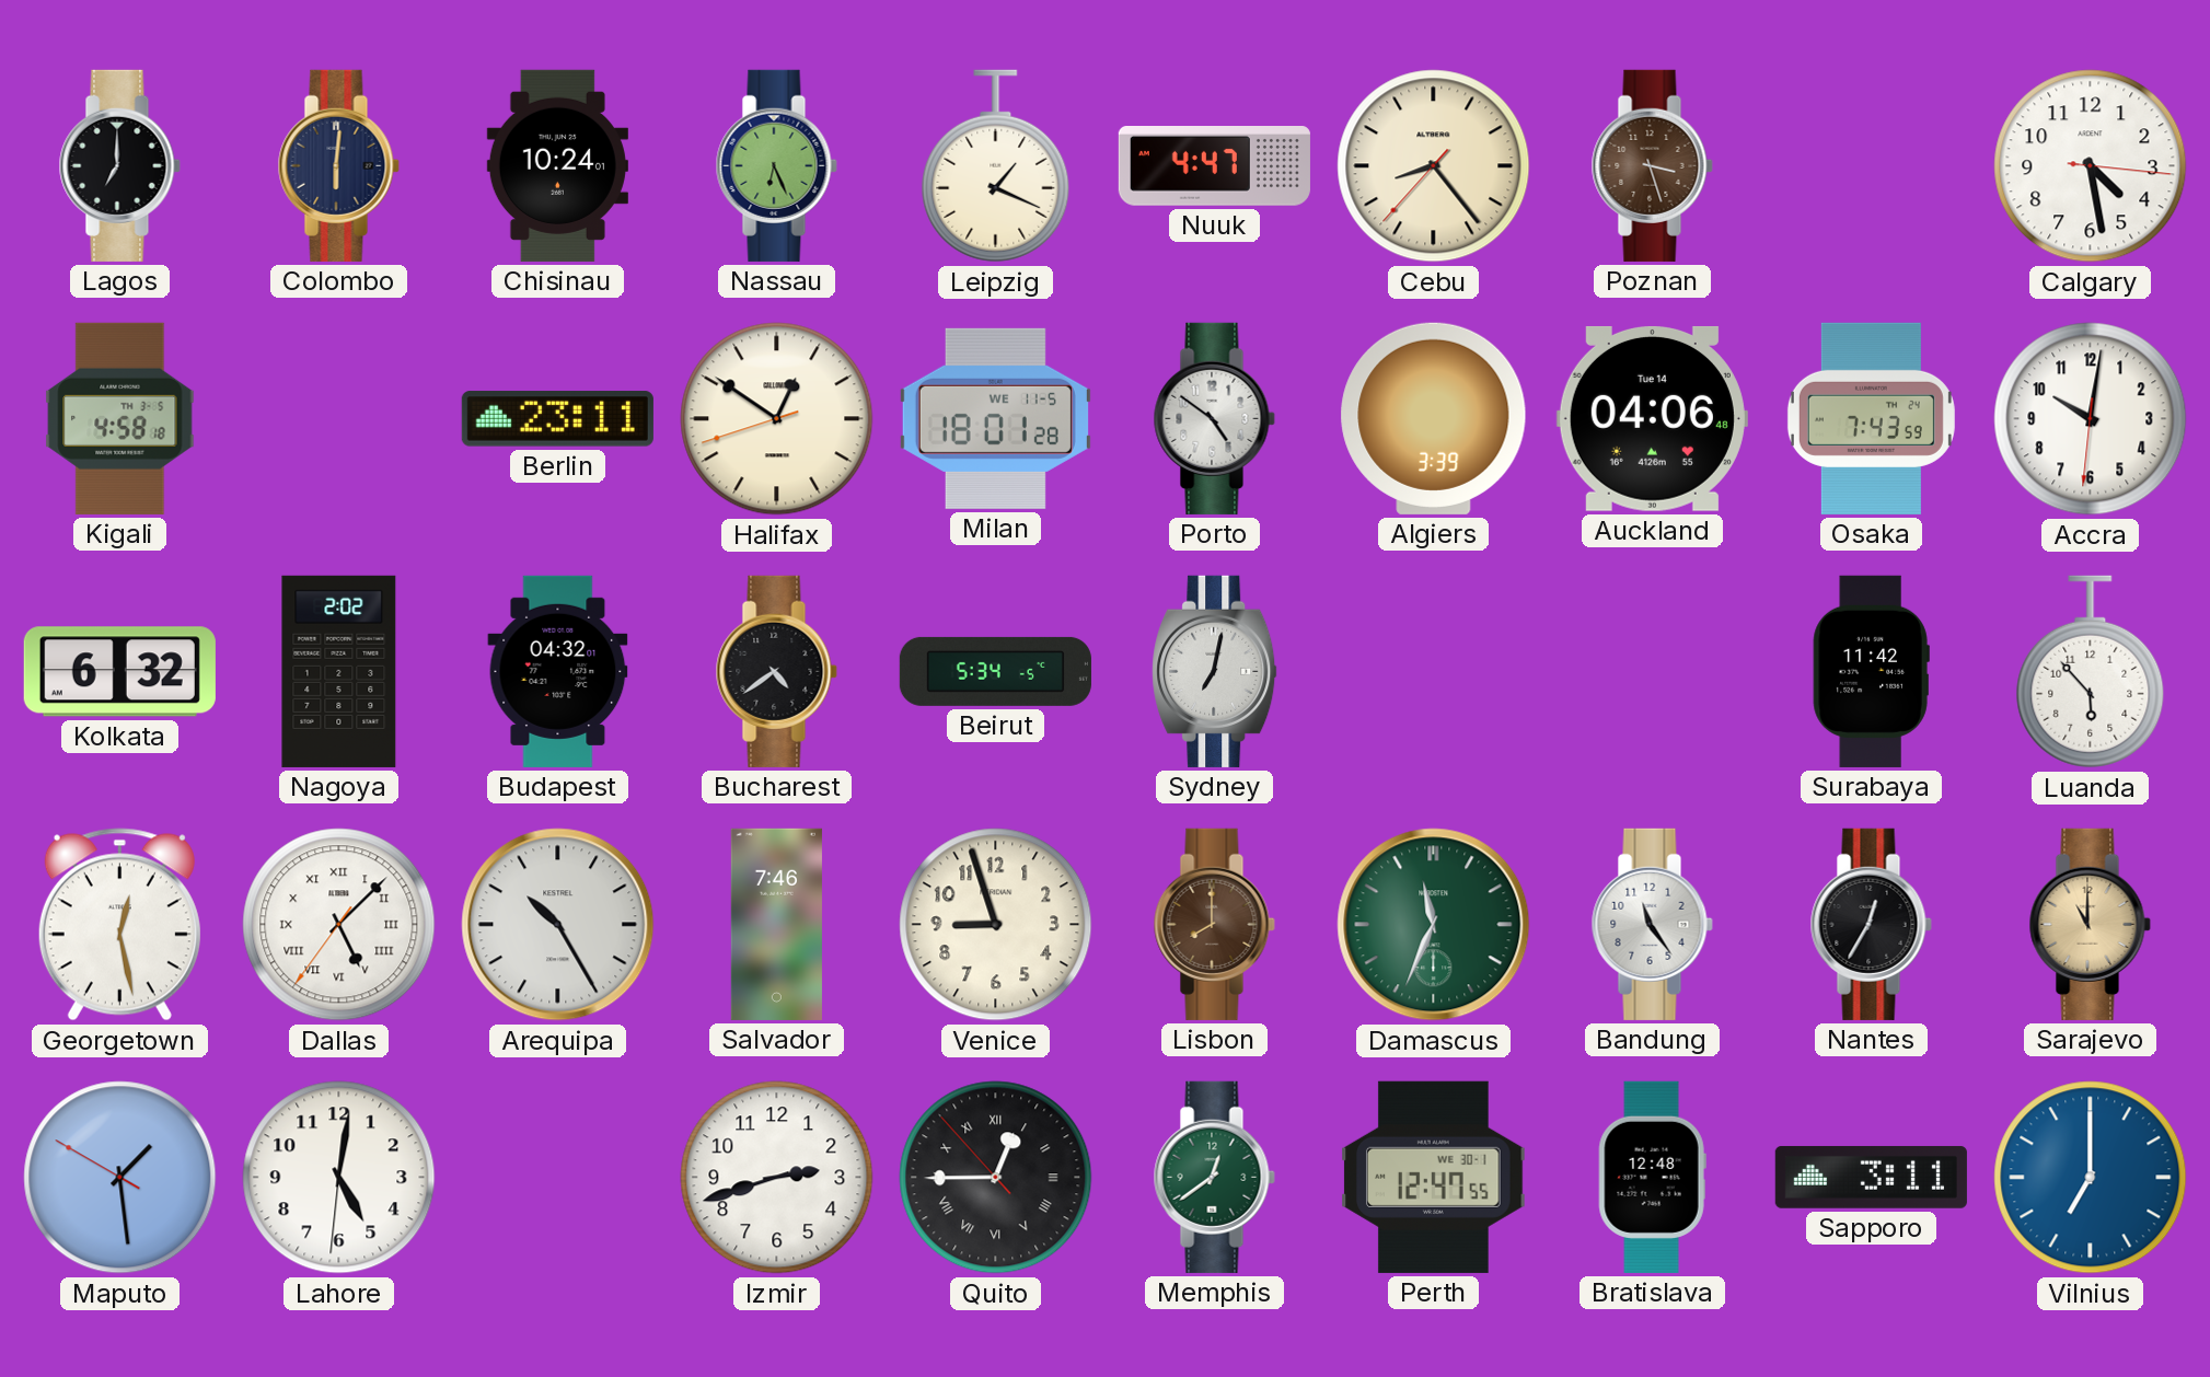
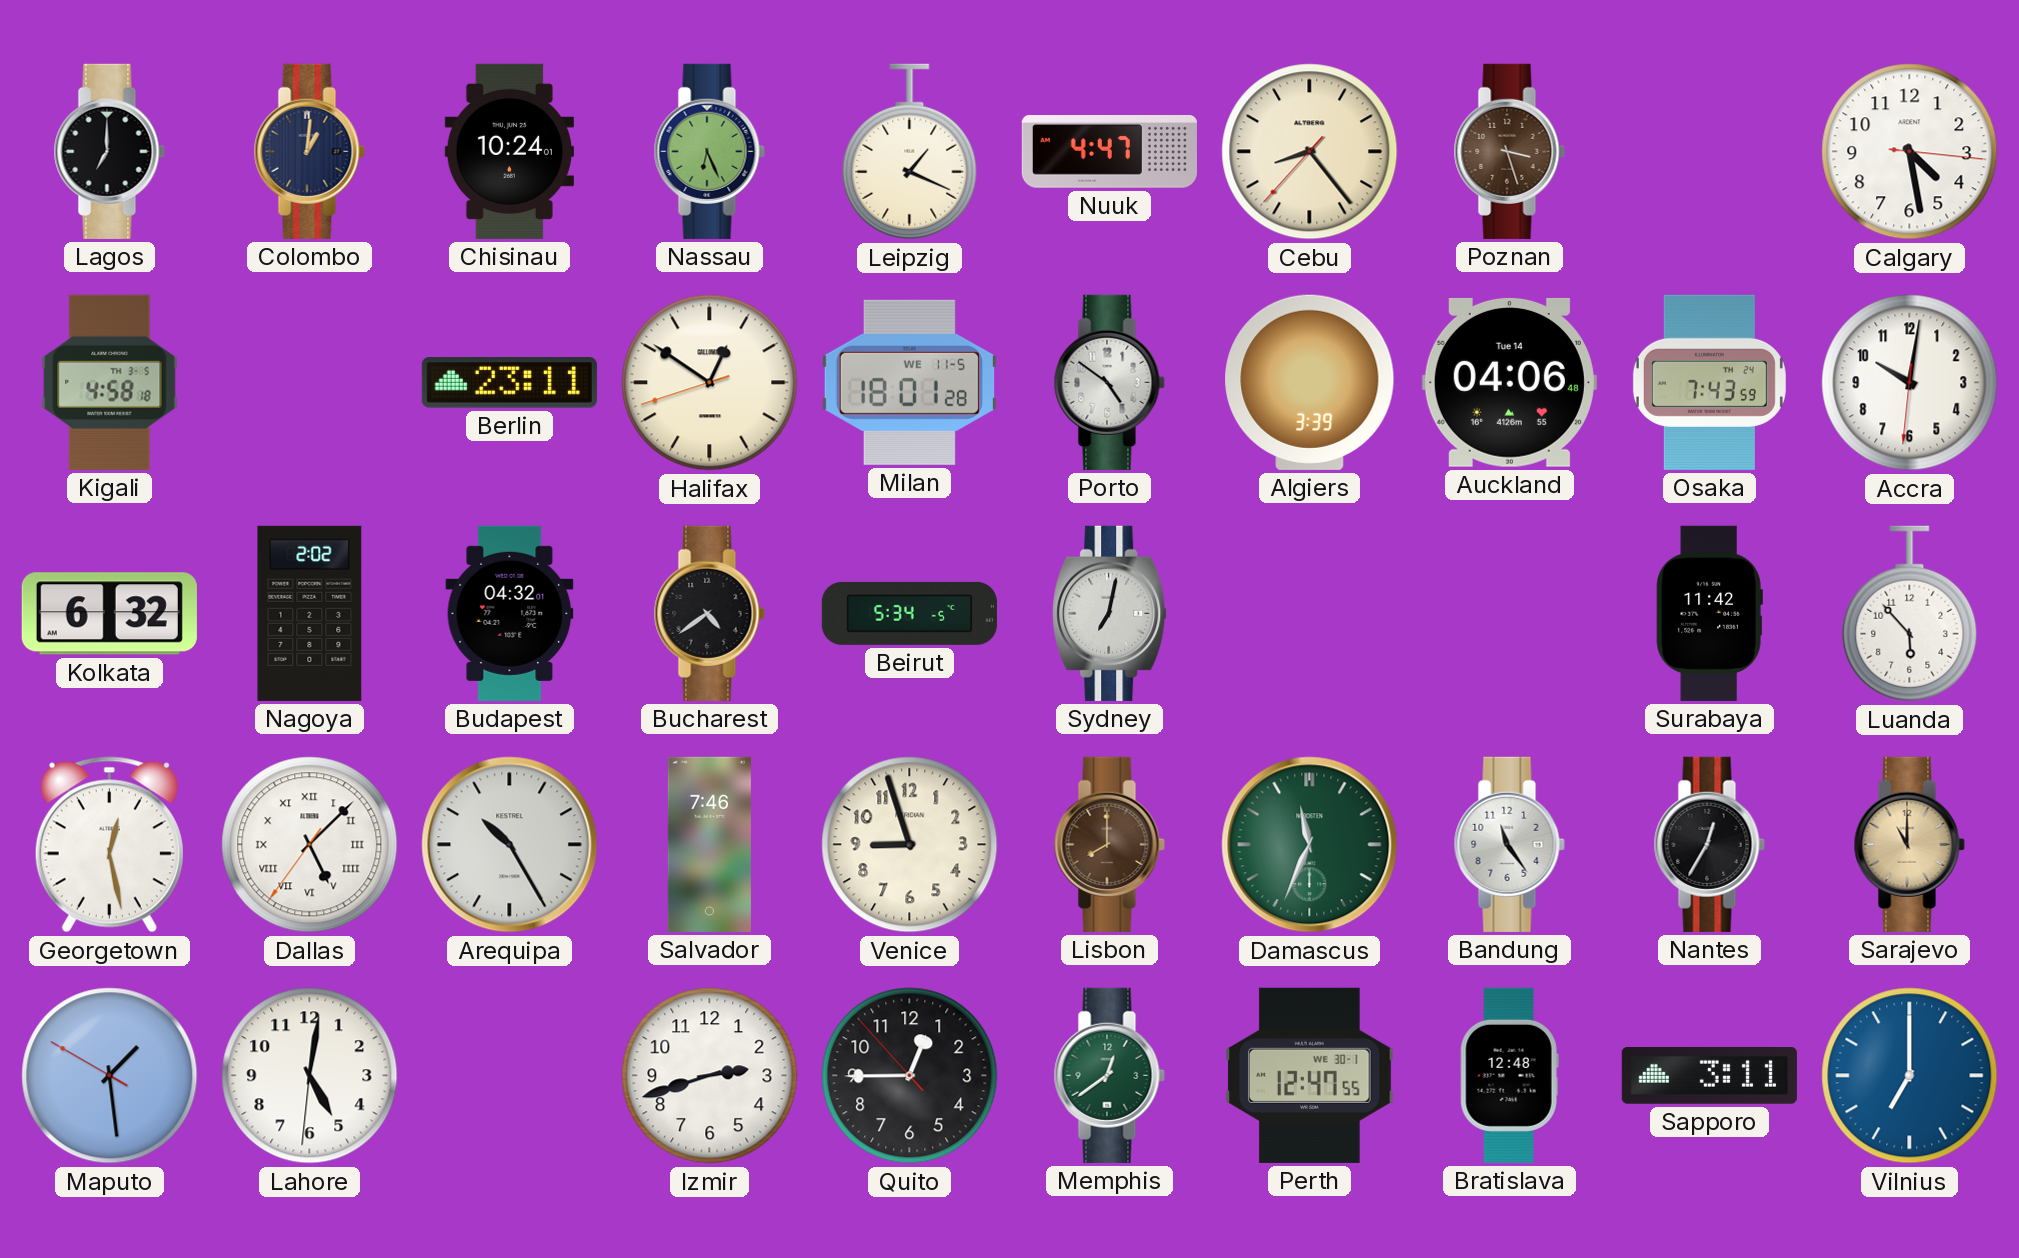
Colombo: 6:01 -> 1:01
Quito numerals: Roman -> Arabic
